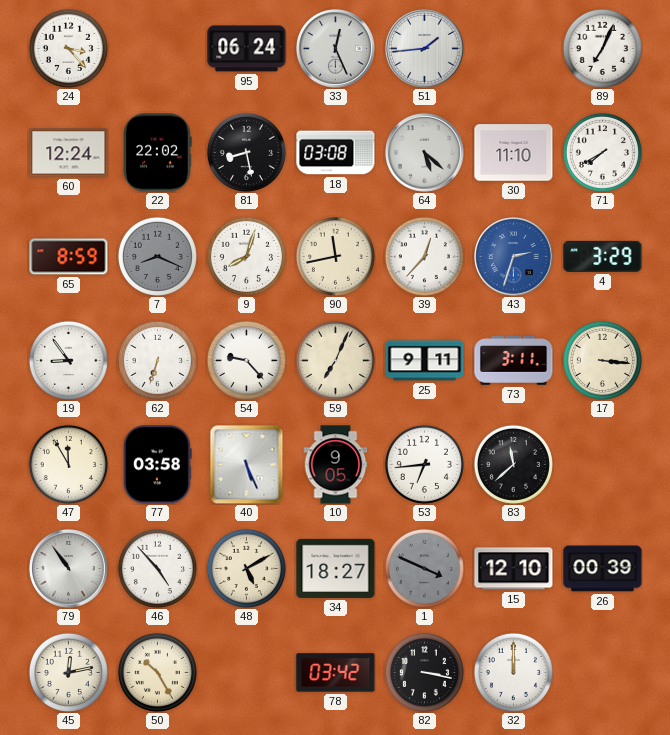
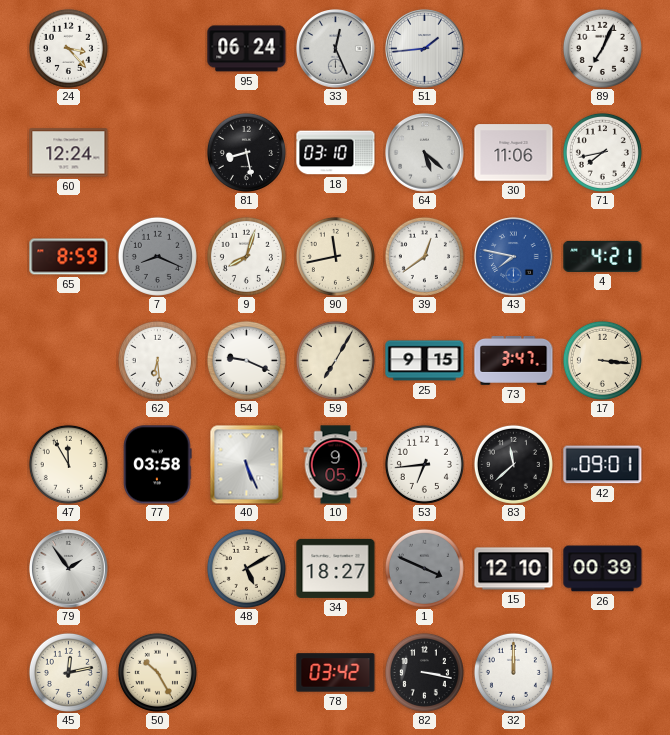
22: 22:02 -> none
18: 03:08 -> 03:10
30: 11:10 -> 11:06
71: 7:40 -> 7:43
39: 12:37 -> 12:39
43: 2:33 -> 7:47
4: 3:29 -> 4:21
19: 8:54 -> none
62: 6:33 -> 6:29
54: 9:23 -> 9:19
59: 7:04 -> 7:05
25: 9:11 -> 9:15
73: 3:11 -> 3:47
42: none -> 09:01
79: 10:54 -> 1:54
46: 4:53 -> none
